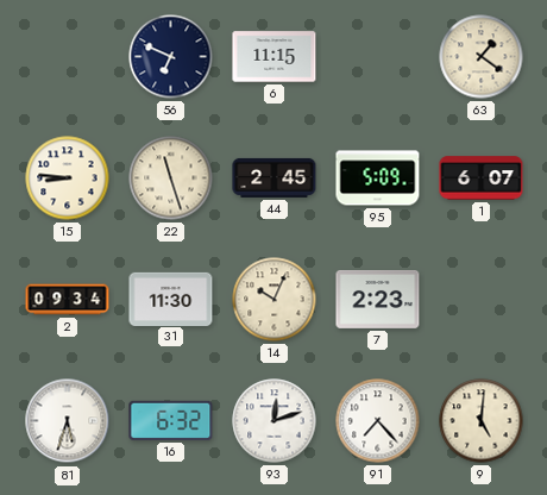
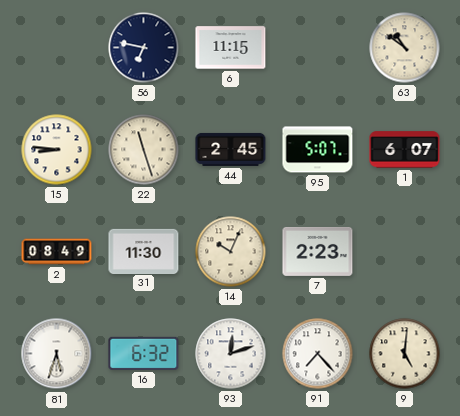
56: 6:49 -> 6:47
63: 1:21 -> 10:51
95: 5:09 -> 5:07
2: 09:34 -> 08:49
